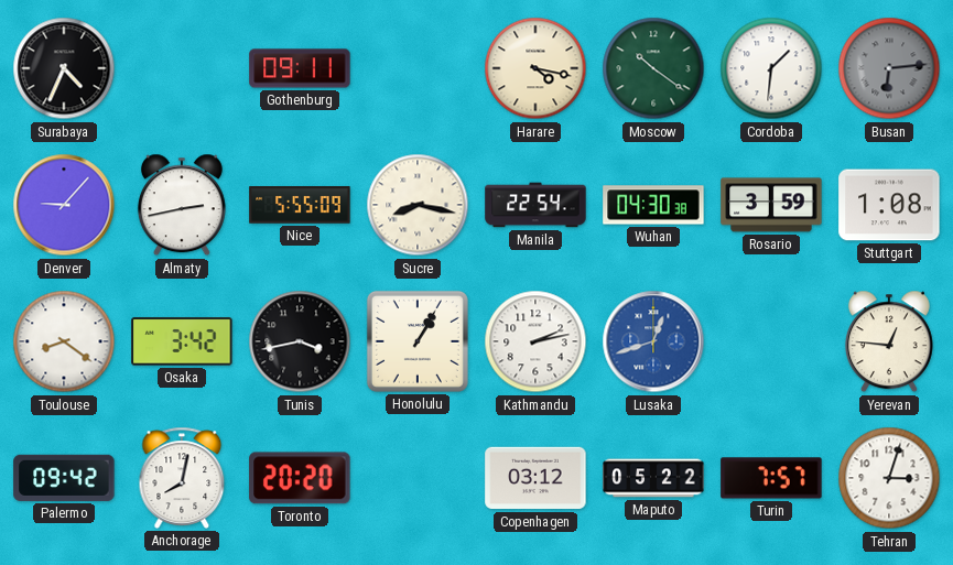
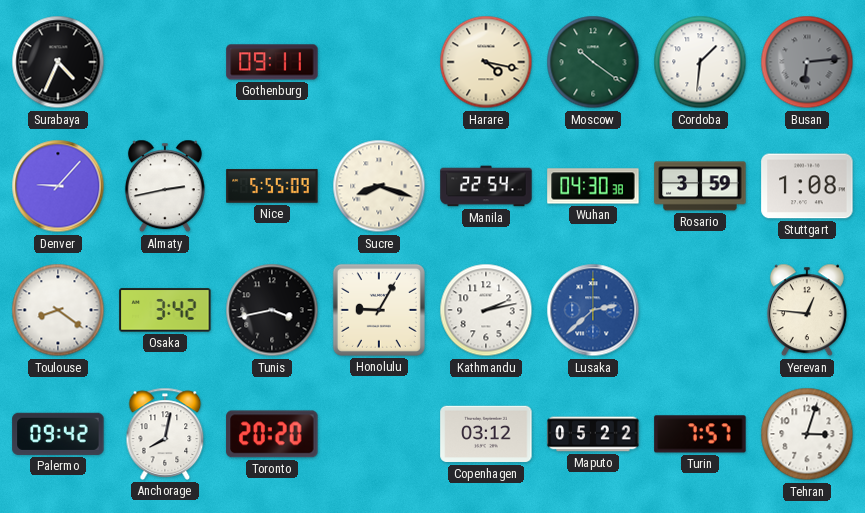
Sucre: 8:17 -> 8:18
Honolulu: 1:05 -> 9:05
Lusaka: 12:42 -> 2:38
